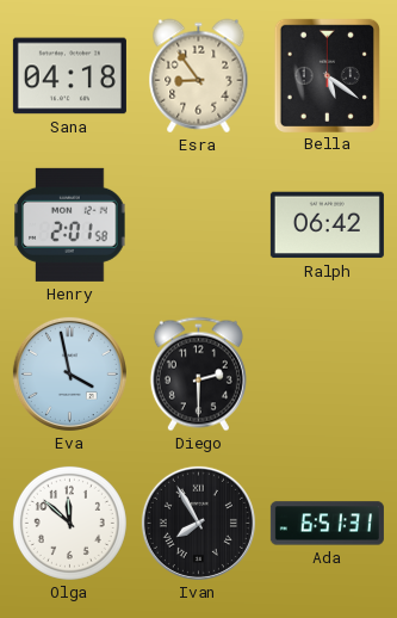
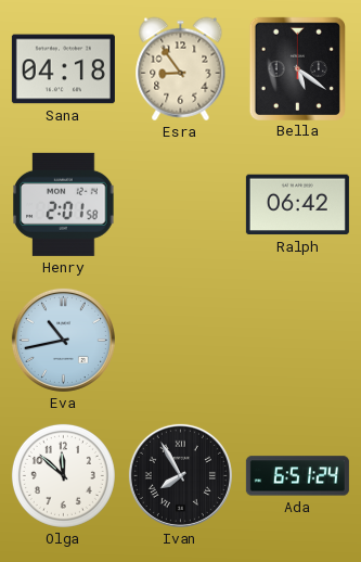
Eva: 3:58 -> 10:43
Diego: 2:30 -> none
Ada: 6:51:31 -> 6:51:24
